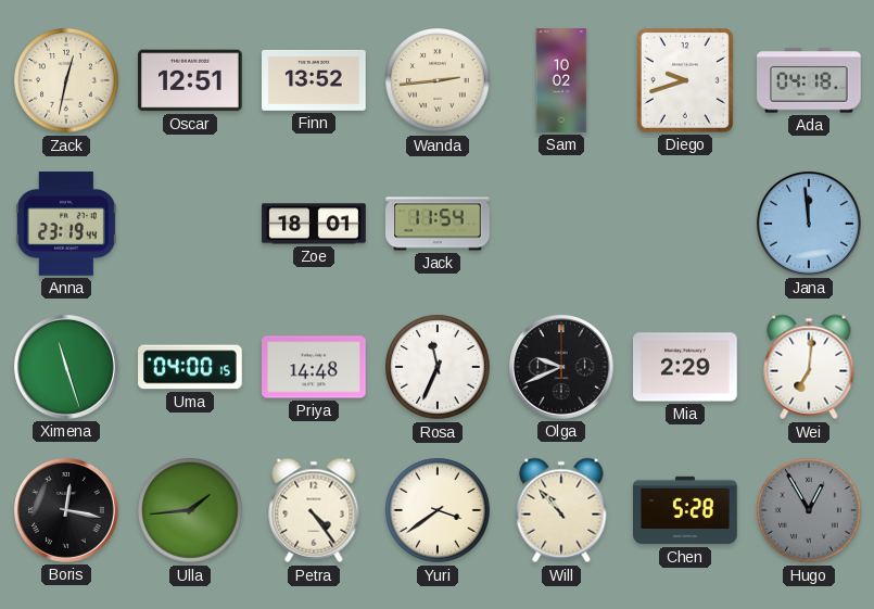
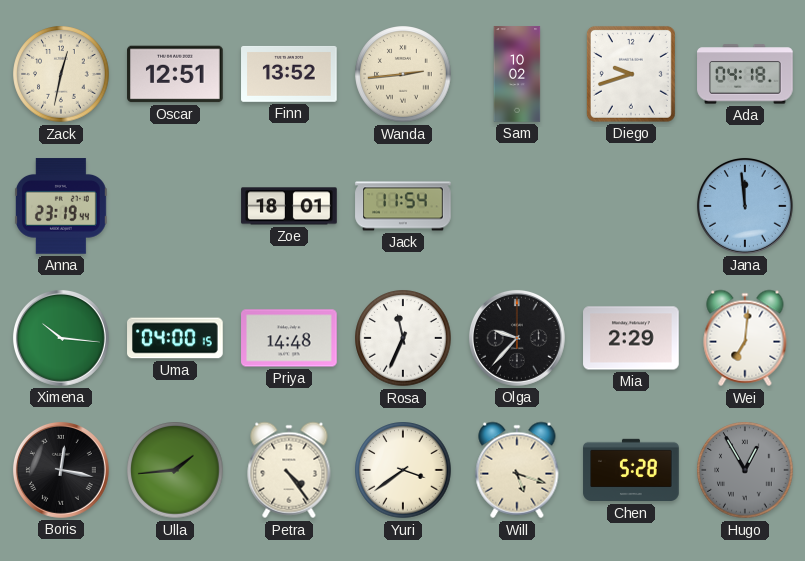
Ximena: 11:27 -> 10:16
Olga: 9:41 -> 9:37
Will: 10:53 -> 5:18
